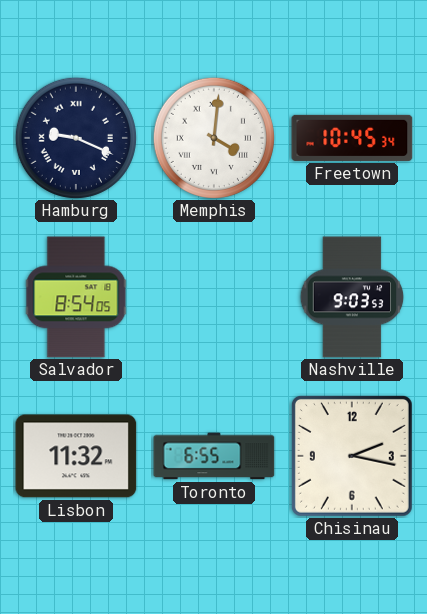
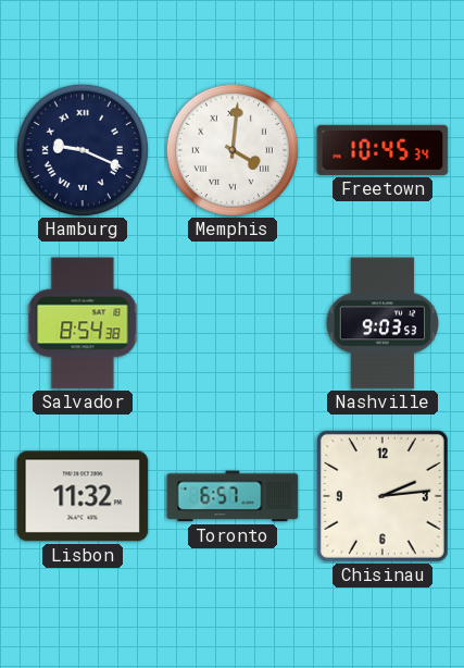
Salvador: 8:54:05 -> 8:54:38
Toronto: 6:55 -> 6:57
Chisinau: 2:17 -> 2:14
